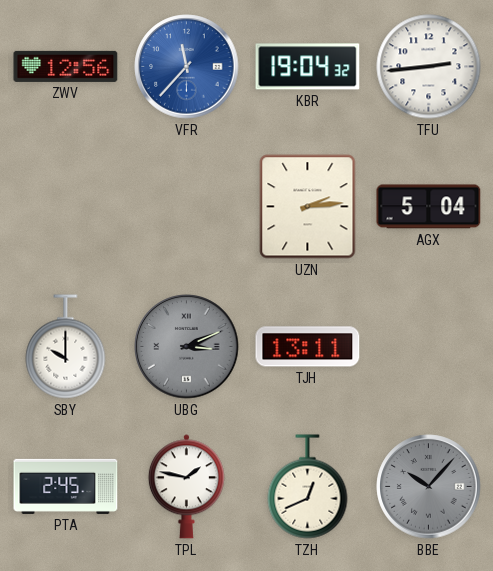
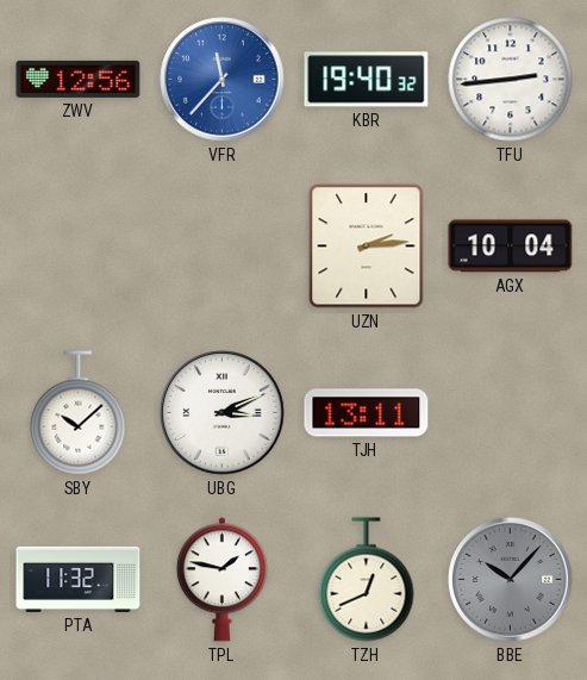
KBR: 19:04 -> 19:40
AGX: 5:04 -> 10:04
SBY: 10:00 -> 10:08
UBG dial: grey -> white
PTA: 2:45 -> 11:32
